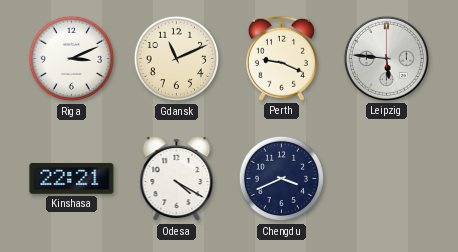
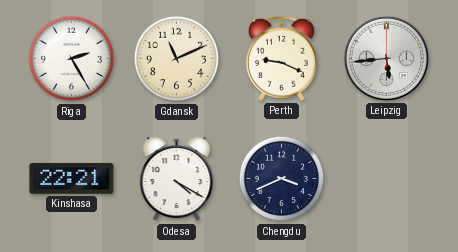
Riga: 3:11 -> 2:25
Leipzig: 5:46 -> 5:44
